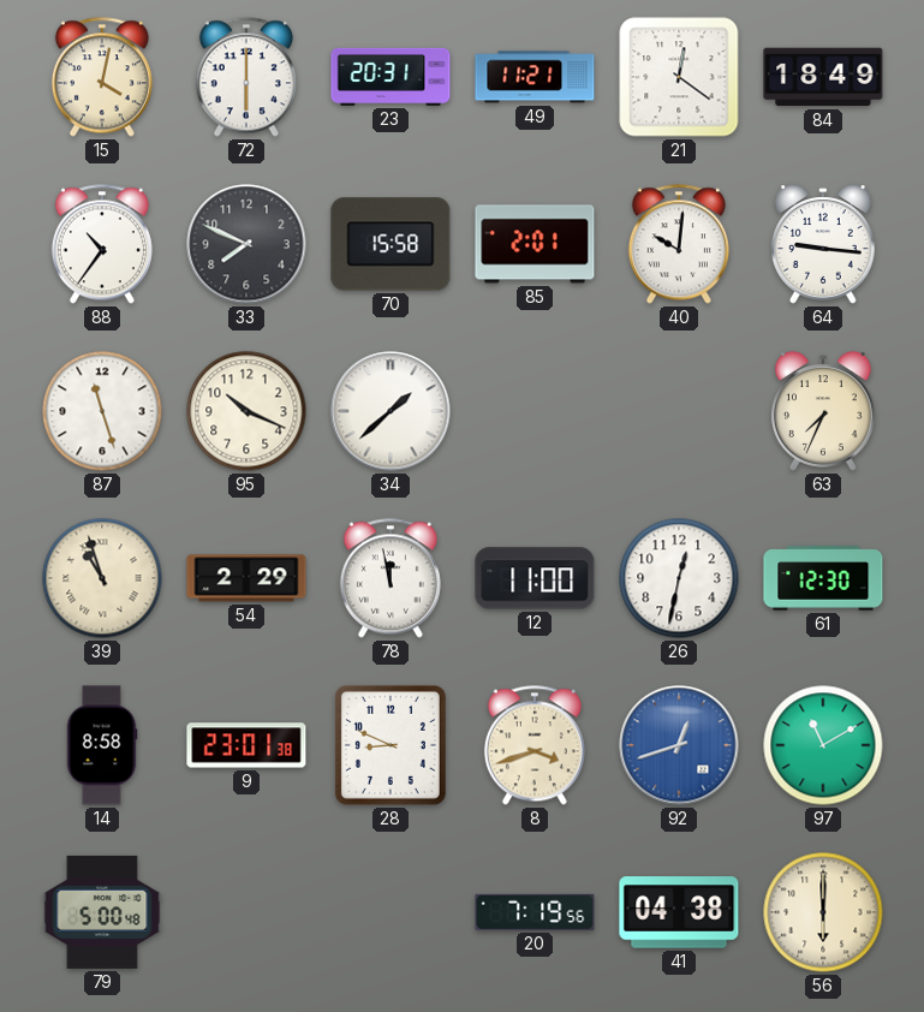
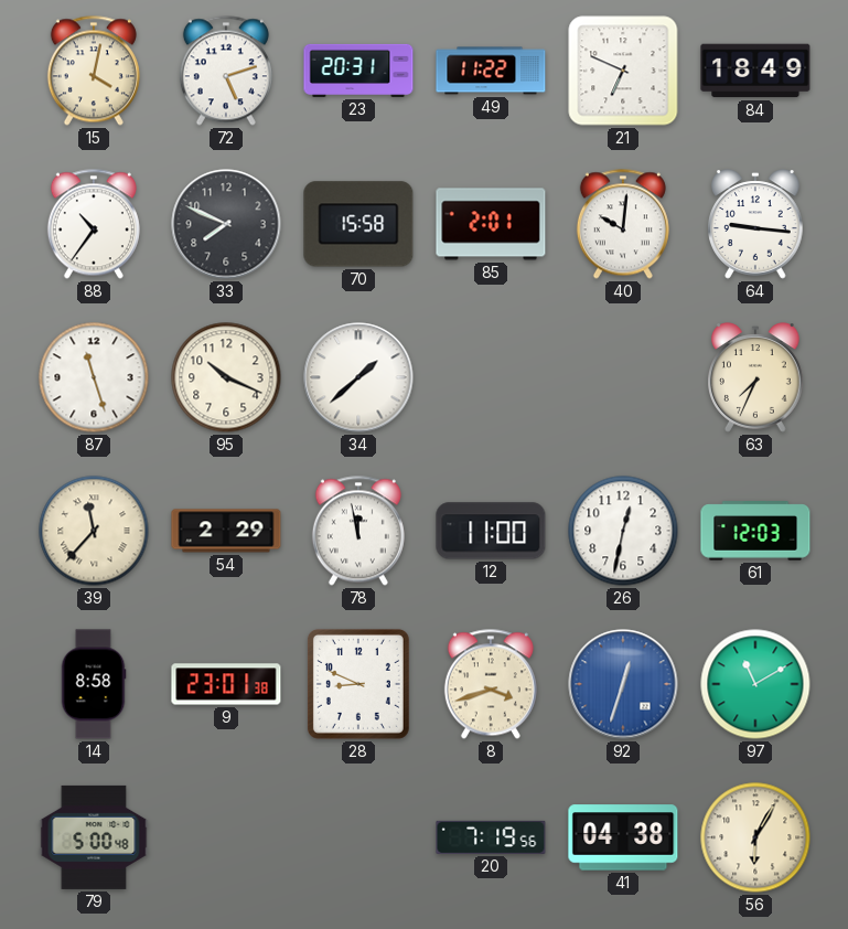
72: 6:00 -> 5:12
49: 11:21 -> 11:22
21: 12:21 -> 6:49
39: 10:57 -> 11:37
61: 12:30 -> 12:03
92: 12:42 -> 12:33
56: 6:00 -> 6:05
